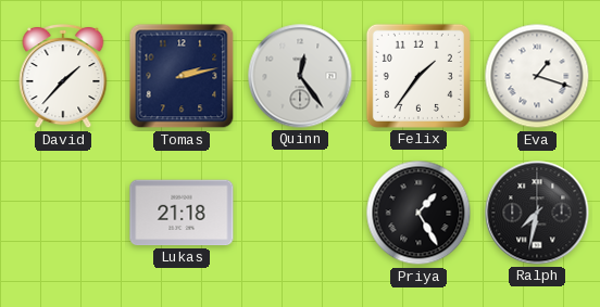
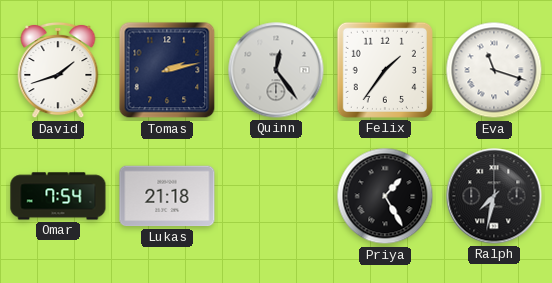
David: 1:37 -> 1:42
Eva: 1:18 -> 11:18
Omar: none -> 7:54
